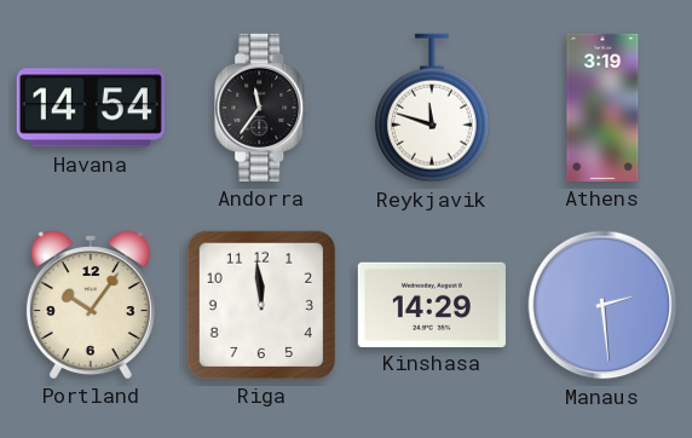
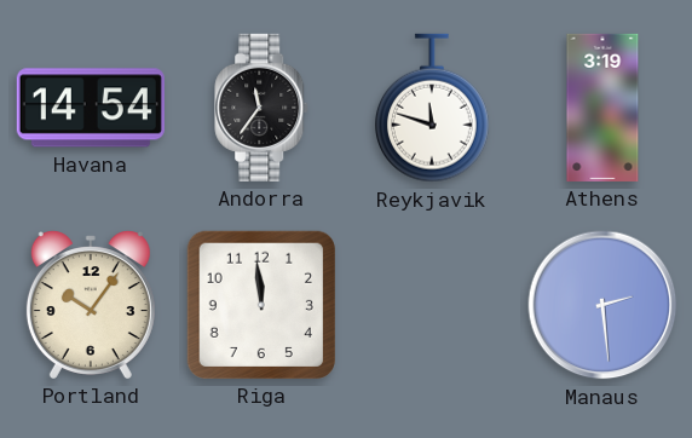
Kinshasa: 14:29 -> none
